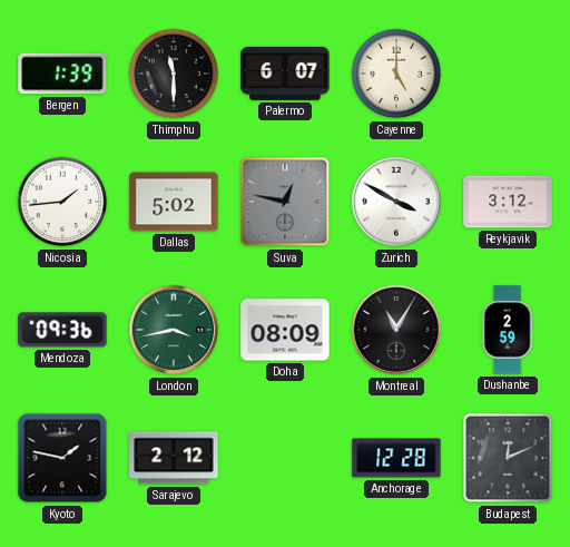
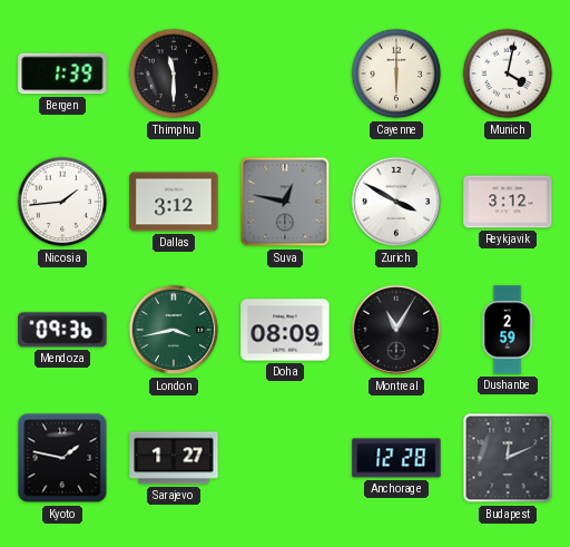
Palermo: 6:07 -> none
Cayenne: 5:00 -> 6:00
Munich: none -> 4:02
Dallas: 5:02 -> 3:12
Sarajevo: 2:12 -> 1:27
